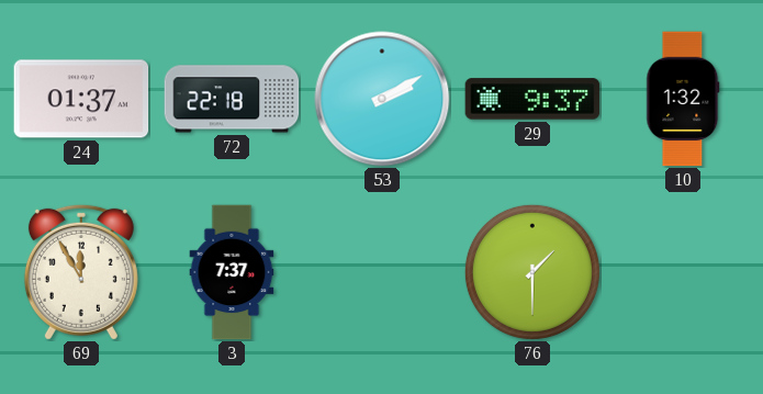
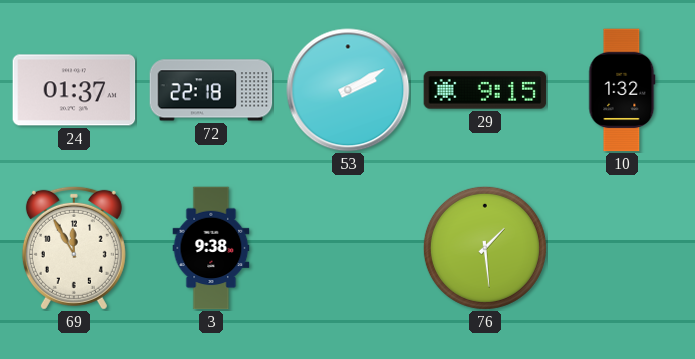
29: 9:37 -> 9:15
3: 7:37 -> 9:38
76: 1:30 -> 1:29
